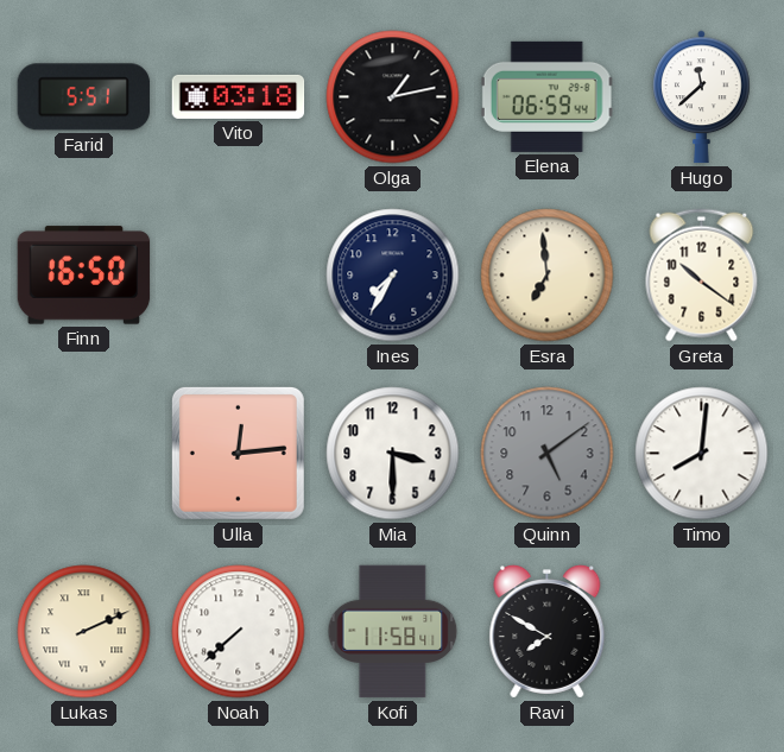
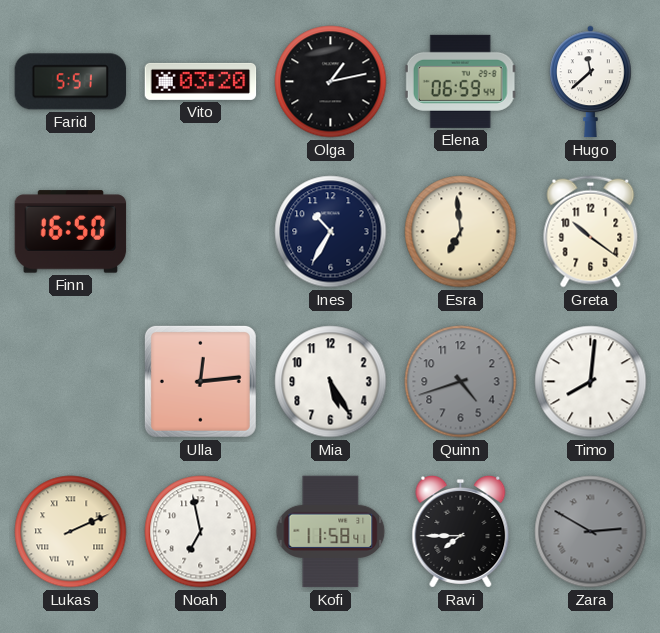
Vito: 03:18 -> 03:20
Ines: 7:35 -> 10:35
Mia: 3:30 -> 5:25
Quinn: 5:09 -> 4:42
Noah: 7:38 -> 6:58
Ravi: 7:50 -> 7:45
Zara: none -> 2:50
